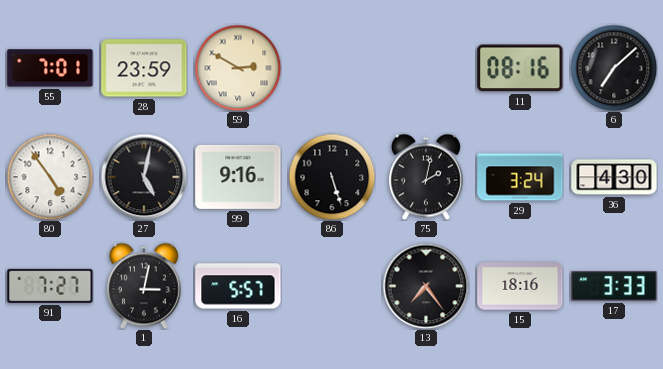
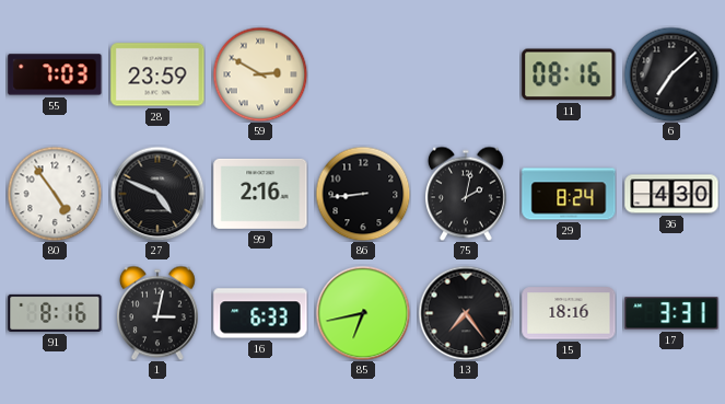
55: 7:01 -> 7:03
27: 5:02 -> 4:49
99: 9:16 -> 2:16
86: 5:27 -> 8:44
29: 3:24 -> 8:24
91: 7:27 -> 8:16
16: 5:57 -> 6:33
85: none -> 6:43
17: 3:33 -> 3:31
